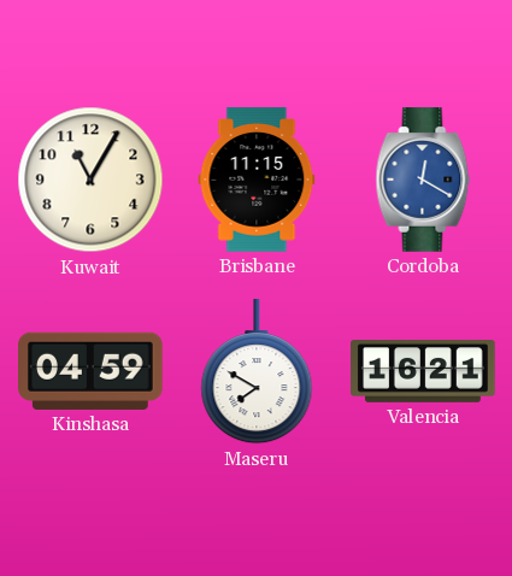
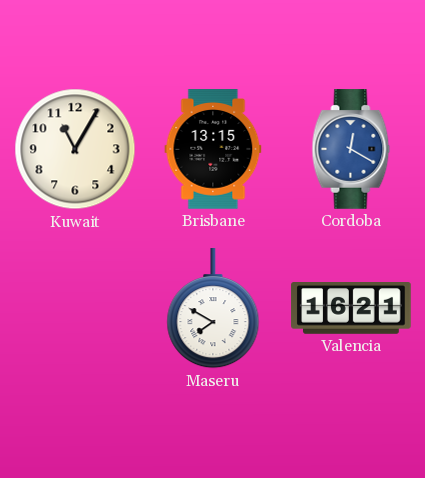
Brisbane: 11:15 -> 13:15
Kinshasa: 04:59 -> none
